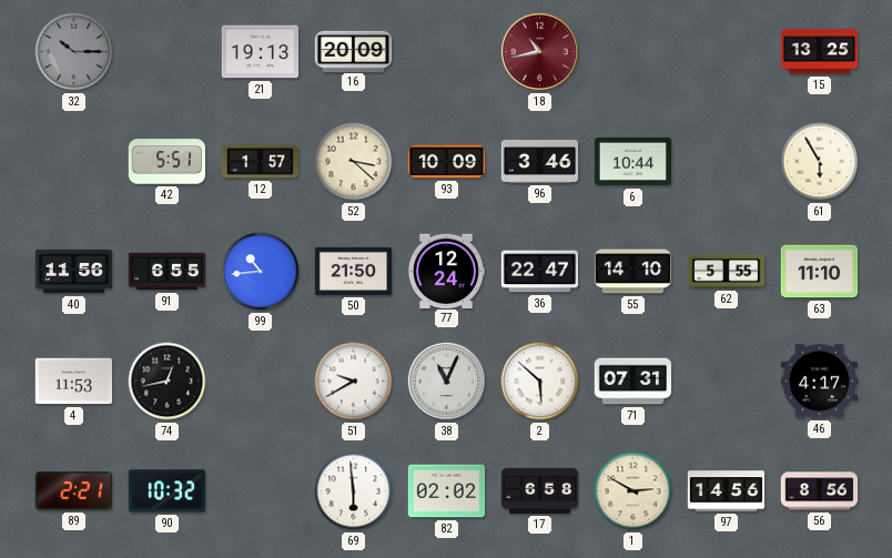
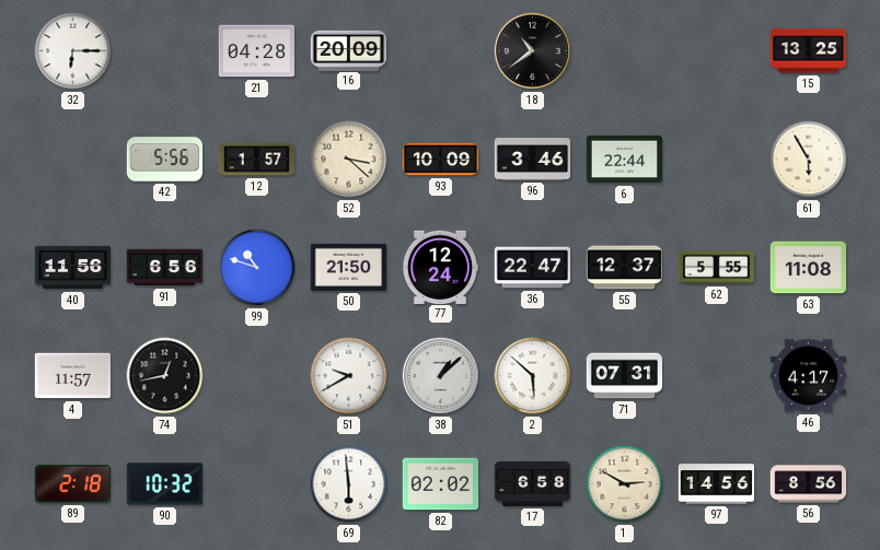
32: 10:15 -> 6:15
32 dial: grey -> white
21: 19:13 -> 04:28
18: 10:43 -> 10:39
18 dial: burgundy -> black
42: 5:51 -> 5:56
6: 10:44 -> 22:44
91: 6:55 -> 6:56
99: 10:44 -> 10:48
55: 14:10 -> 12:37
63: 11:10 -> 11:08
4: 11:53 -> 11:57
38: 11:04 -> 1:08
89: 2:21 -> 2:18
